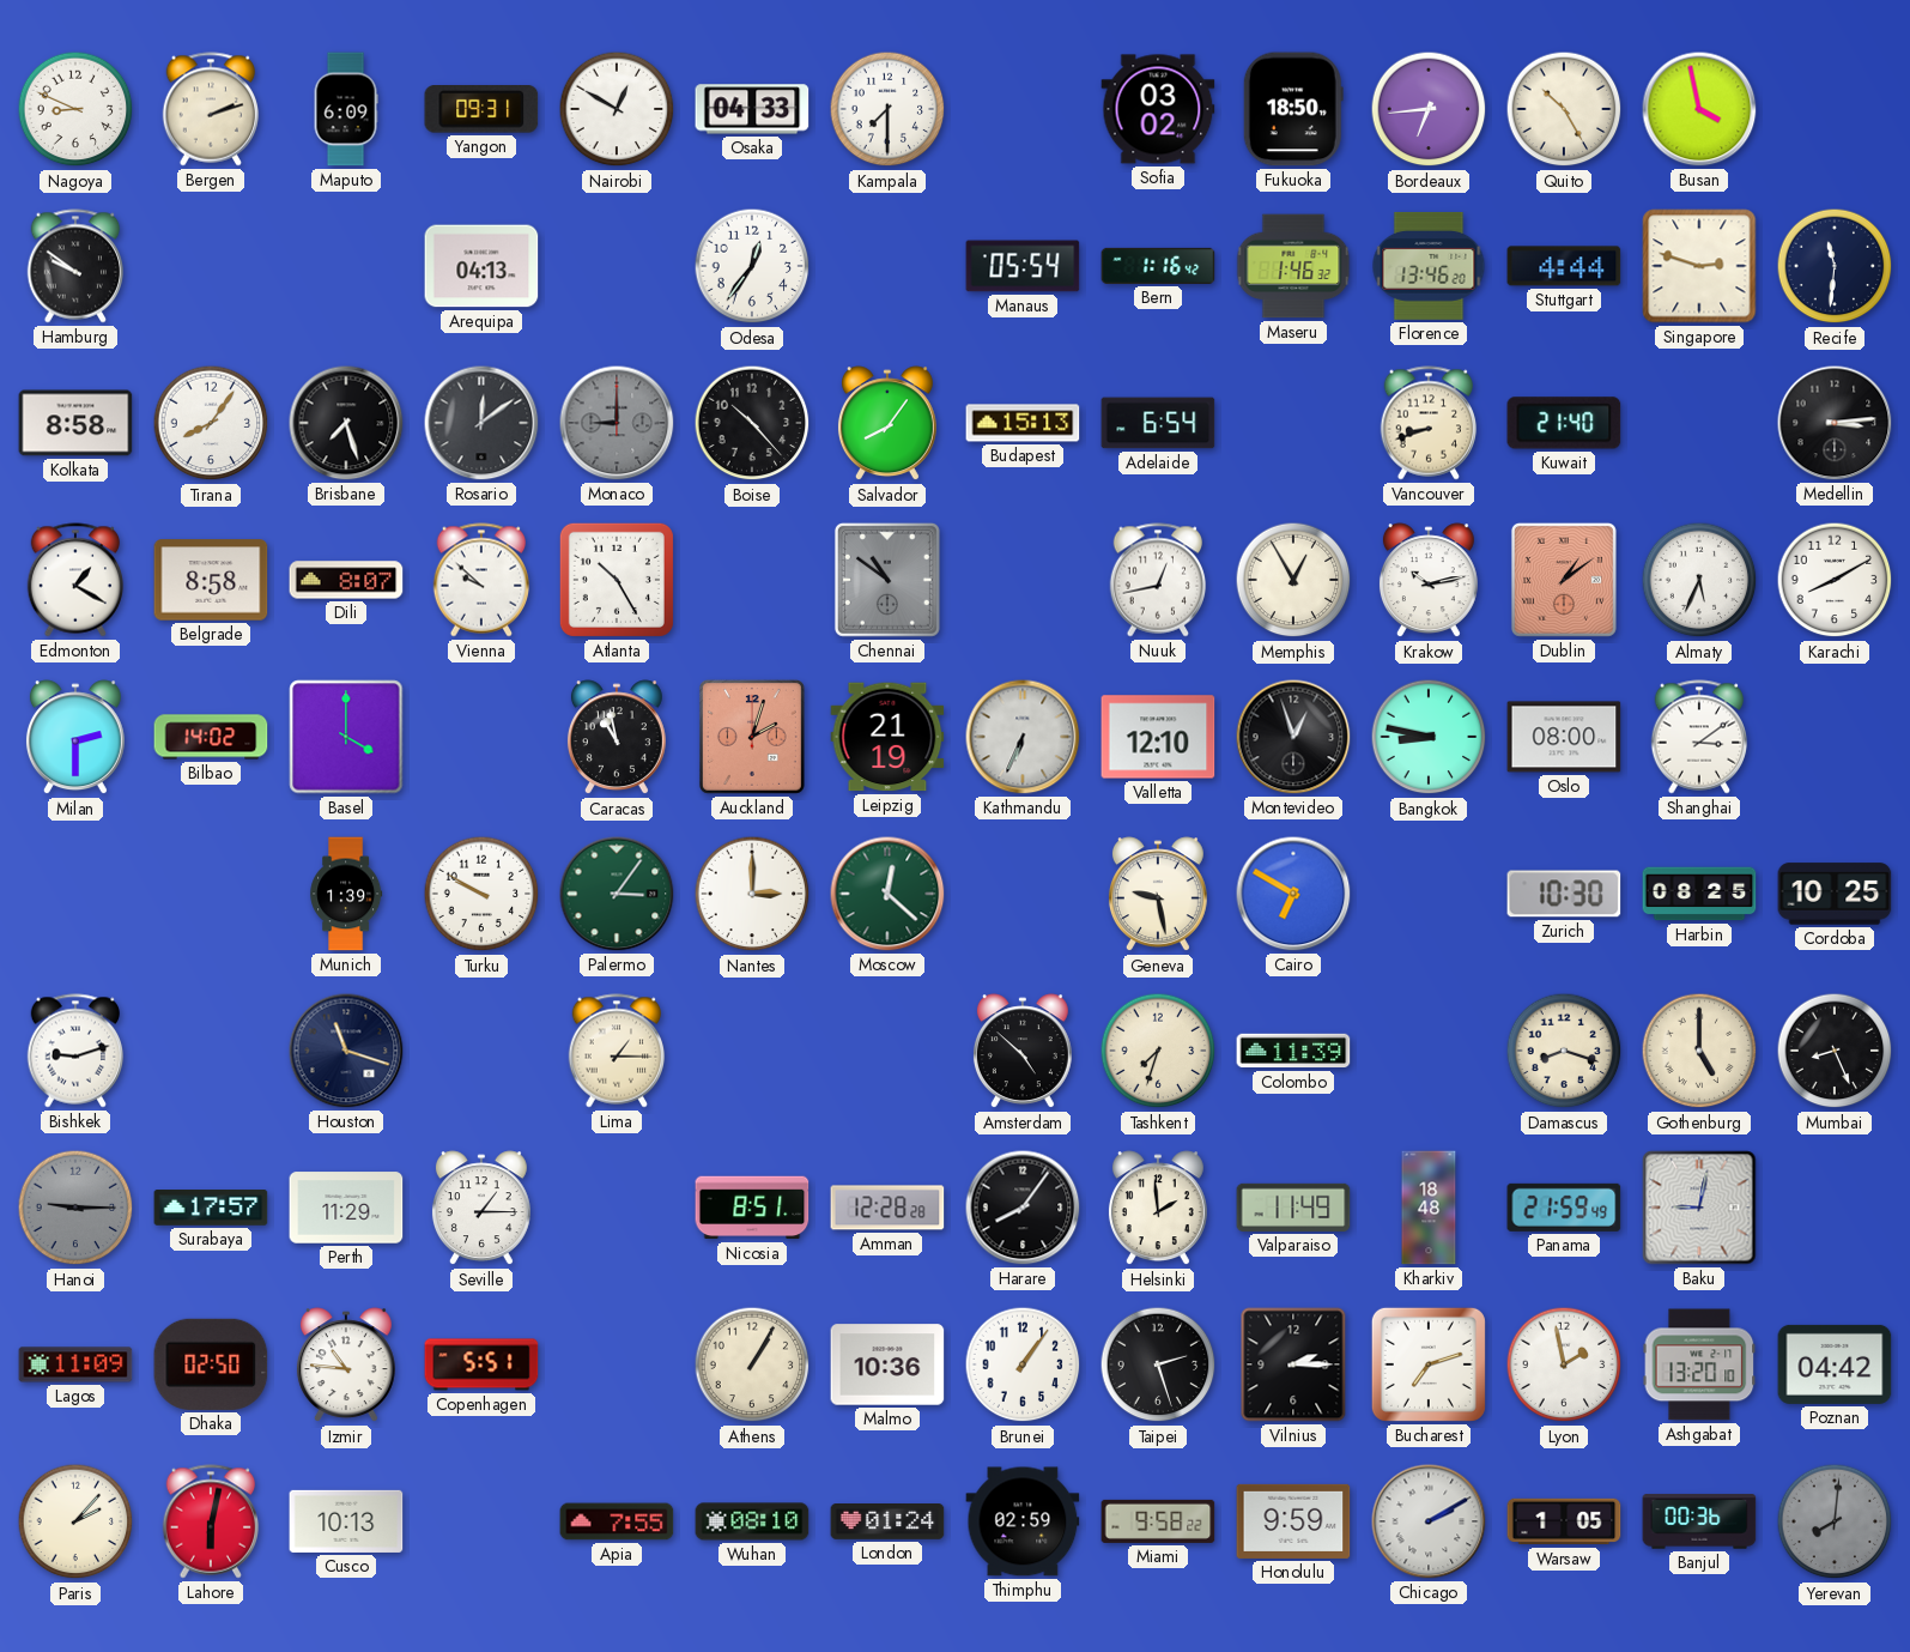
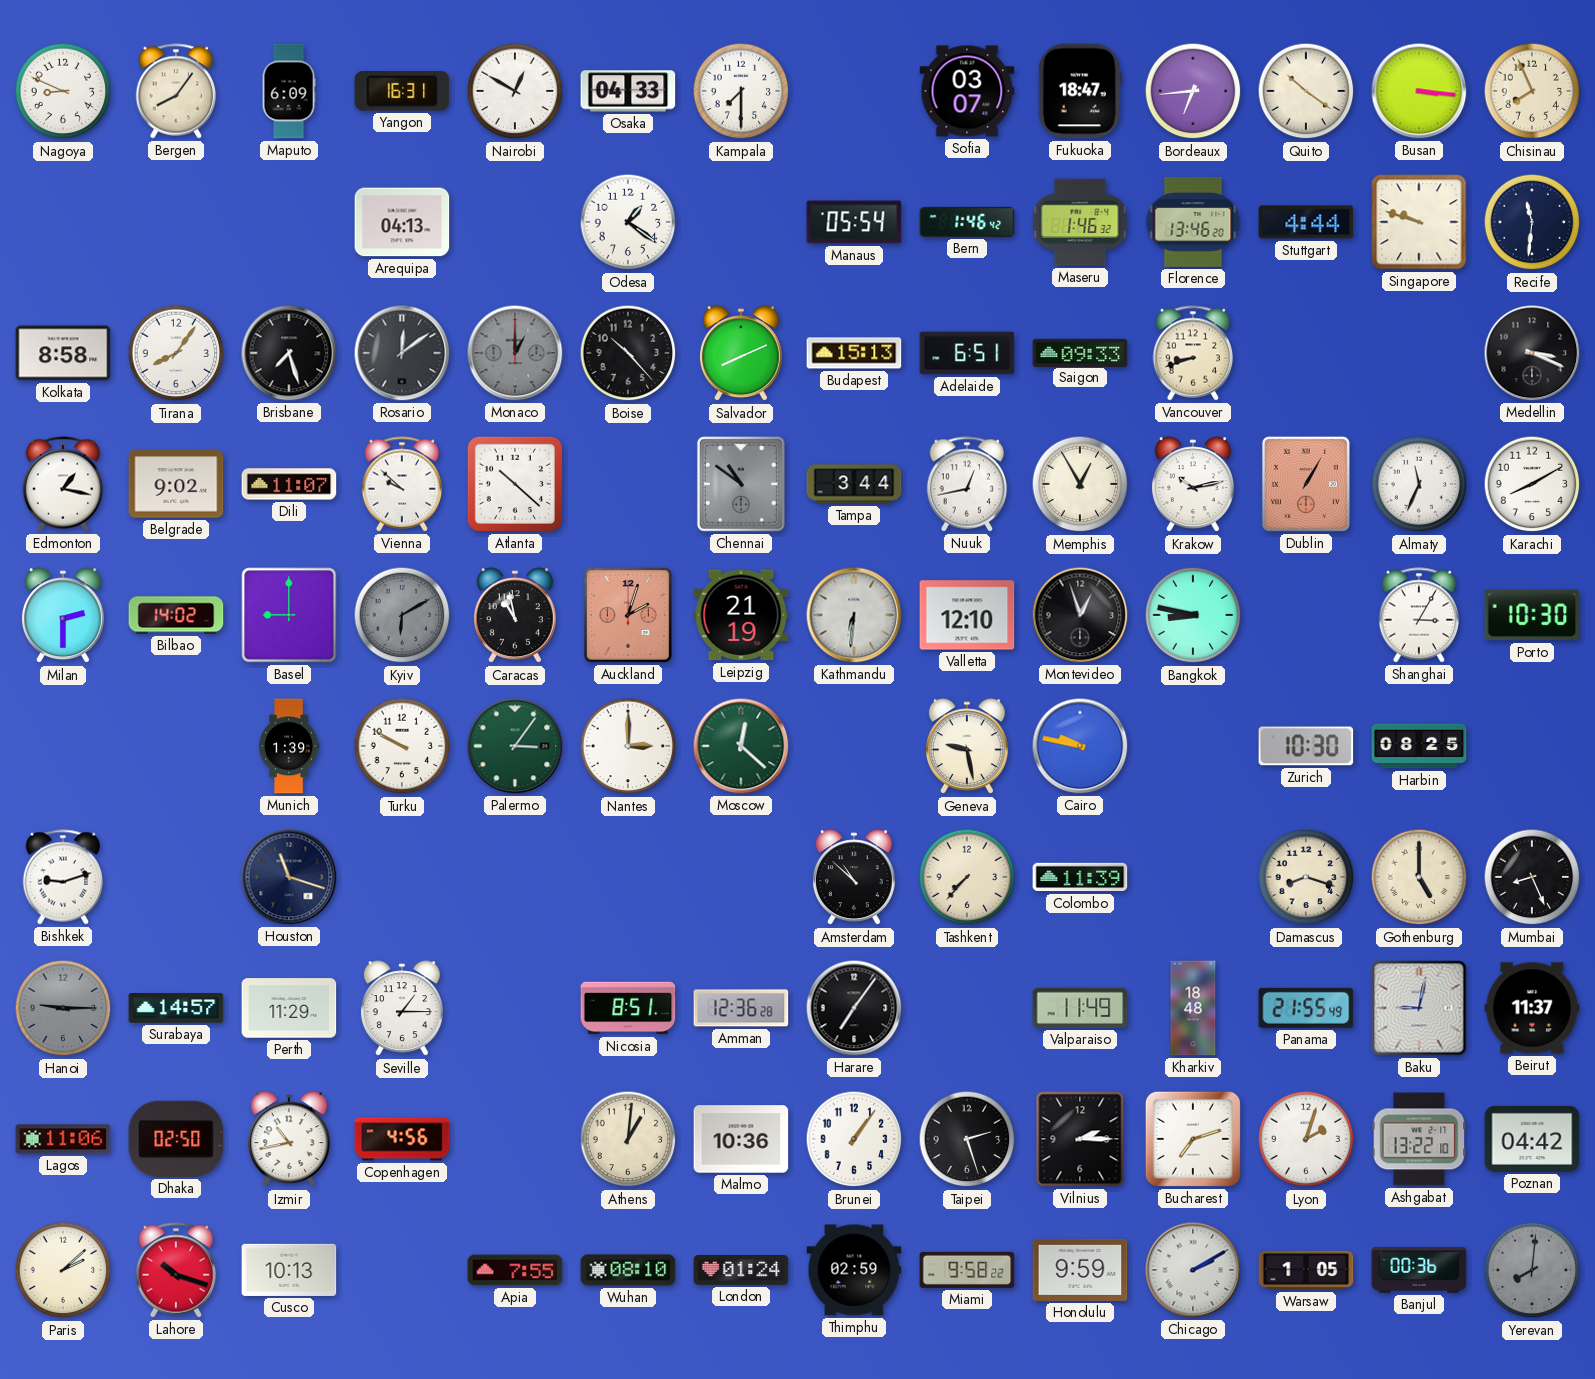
Bergen: 2:12 -> 8:06
Yangon: 09:31 -> 16:31
Sofia: 03:02 -> 03:07
Fukuoka: 18:50 -> 18:47
Quito: 10:25 -> 10:21
Busan: 3:58 -> 3:16
Chisinau: none -> 7:56
Hamburg: 9:51 -> none
Odesa: 12:36 -> 1:21
Bern: 1:16 -> 1:46
Singapore: 2:48 -> 9:48
Monaco: 9:00 -> 1:00
Salvador: 8:06 -> 8:11
Adelaide: 6:54 -> 6:51
Saigon: none -> 09:33
Kuwait: 21:40 -> none
Medellin: 3:14 -> 3:19
Edmonton: 1:20 -> 1:17
Belgrade: 8:58 -> 9:02
Dili: 8:07 -> 11:07
Atlanta: 10:25 -> 10:22
Tampa: none -> 3:44
Dublin: 1:09 -> 1:05
Almaty: 5:34 -> 11:34
Basel: 4:00 -> 9:00
Kyiv: none -> 6:10
Kathmandu: 6:34 -> 6:31
Oslo: 08:00 -> none
Shanghai: 3:09 -> 3:05
Porto: none -> 10:30
Cairo: 6:50 -> 9:47
Cordoba: 10:25 -> none
Lima: 1:15 -> none
Amsterdam: 4:52 -> 10:52
Tashkent: 7:33 -> 7:37
Surabaya: 17:57 -> 14:57
Amman: 12:28 -> 12:36
Harare: 8:06 -> 7:06
Helsinki: 1:59 -> none
Panama: 21:59 -> 21:55
Beirut: none -> 11:37
Lagos: 11:09 -> 11:06
Izmir: 10:46 -> 10:43
Copenhagen: 5:51 -> 4:56
Athens: 1:05 -> 1:01
Lyon: 1:58 -> 2:03
Ashgabat: 13:20 -> 13:22
Paris: 2:07 -> 2:08
Lahore: 6:02 -> 10:18
